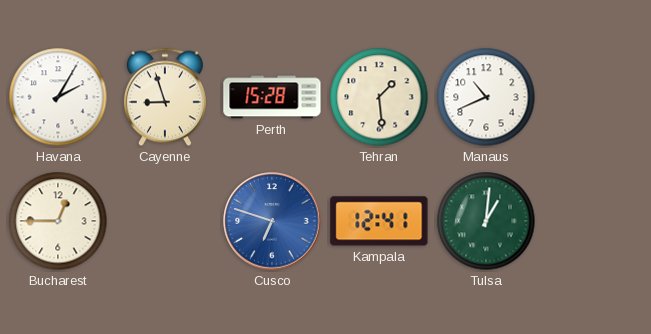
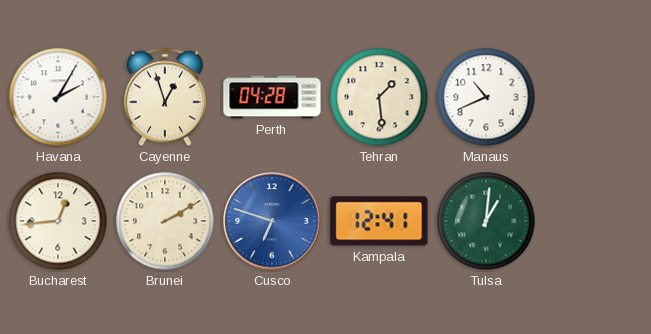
Cayenne: 8:57 -> 12:57
Perth: 15:28 -> 04:28
Bucharest: 12:45 -> 12:44
Brunei: none -> 2:10
